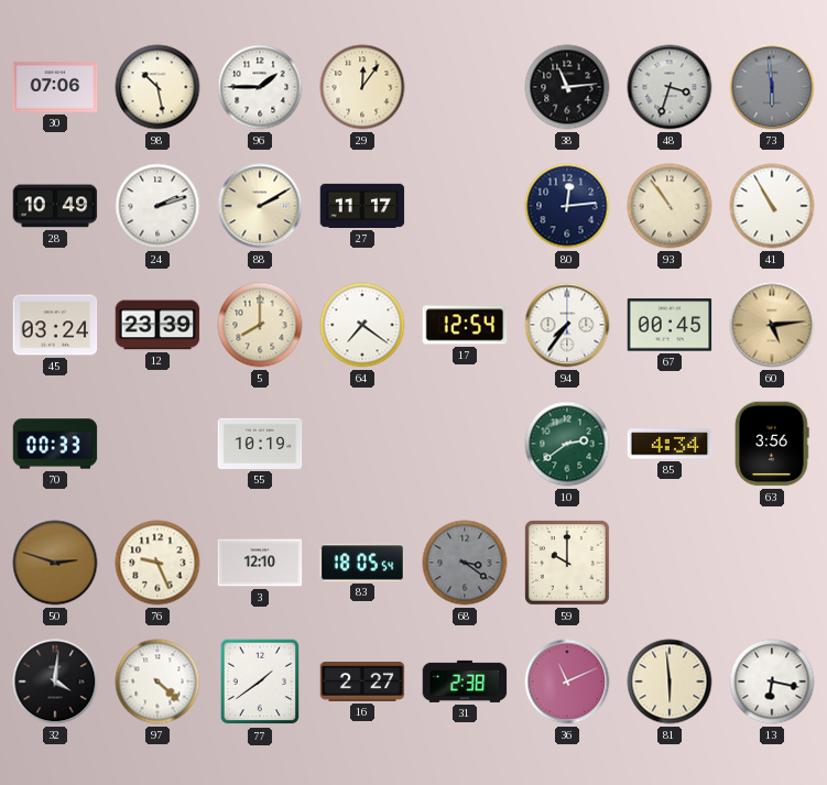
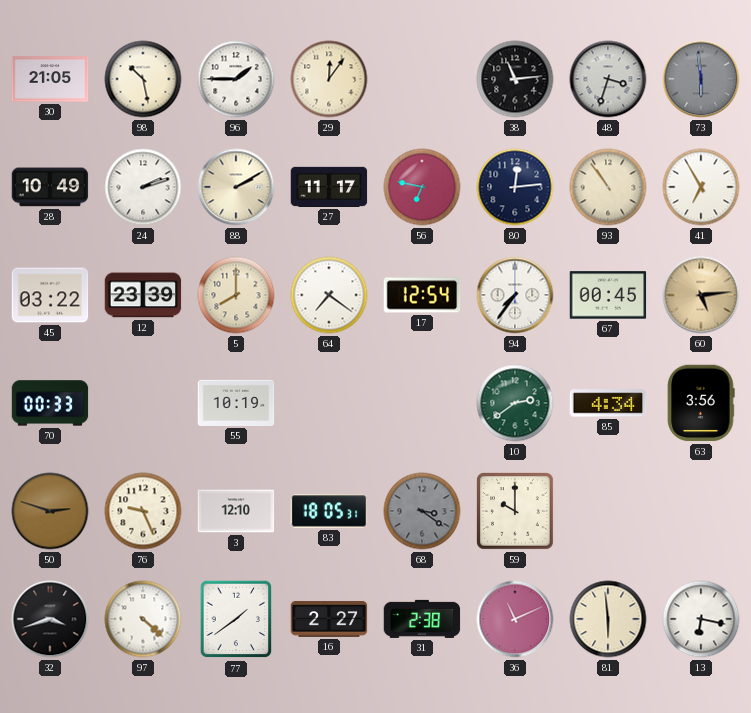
30: 07:06 -> 21:05
56: none -> 6:47
41: 10:55 -> 6:55
45: 03:24 -> 03:22
83: 18:05:54 -> 18:05:31
32: 4:01 -> 3:42
